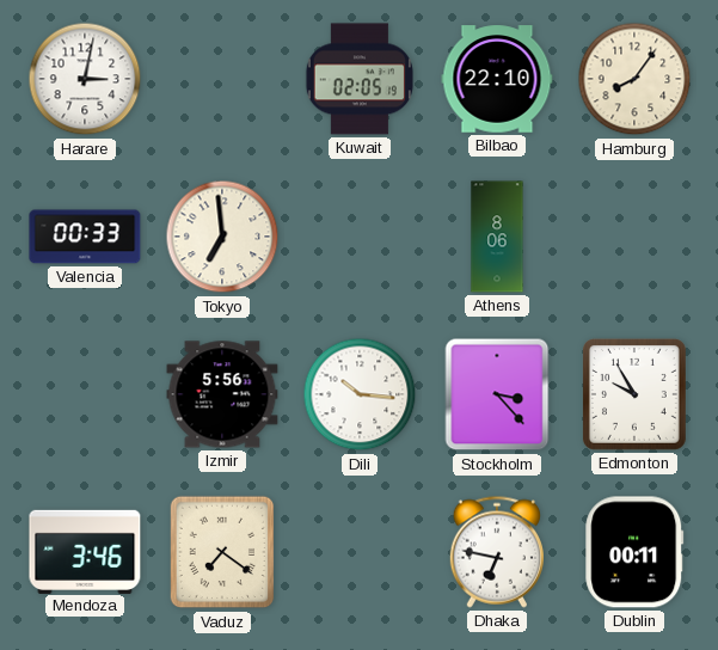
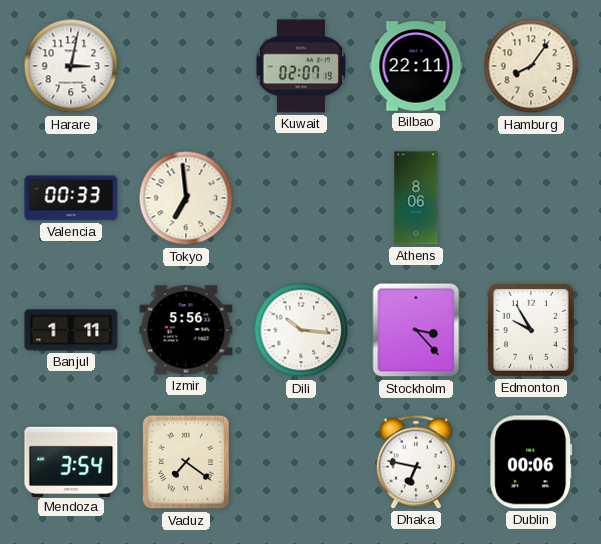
Kuwait: 02:05 -> 02:07
Bilbao: 22:10 -> 22:11
Banjul: none -> 1:11
Mendoza: 3:46 -> 3:54
Dublin: 00:11 -> 00:06
